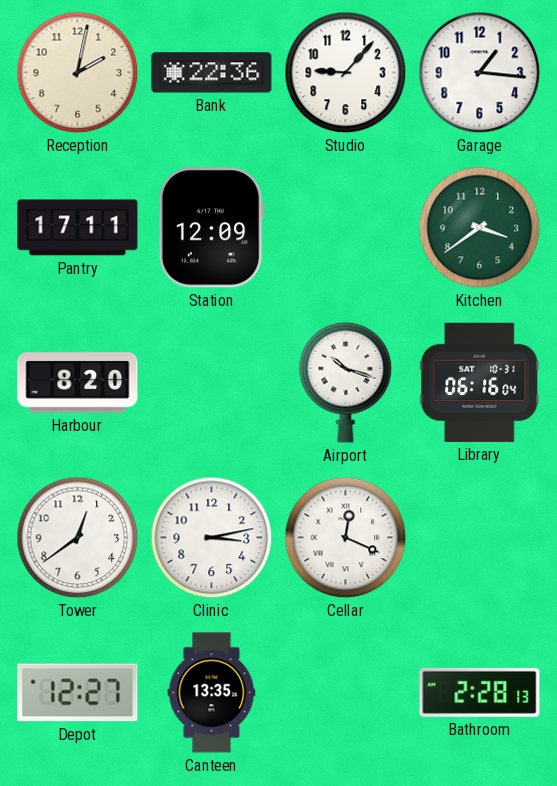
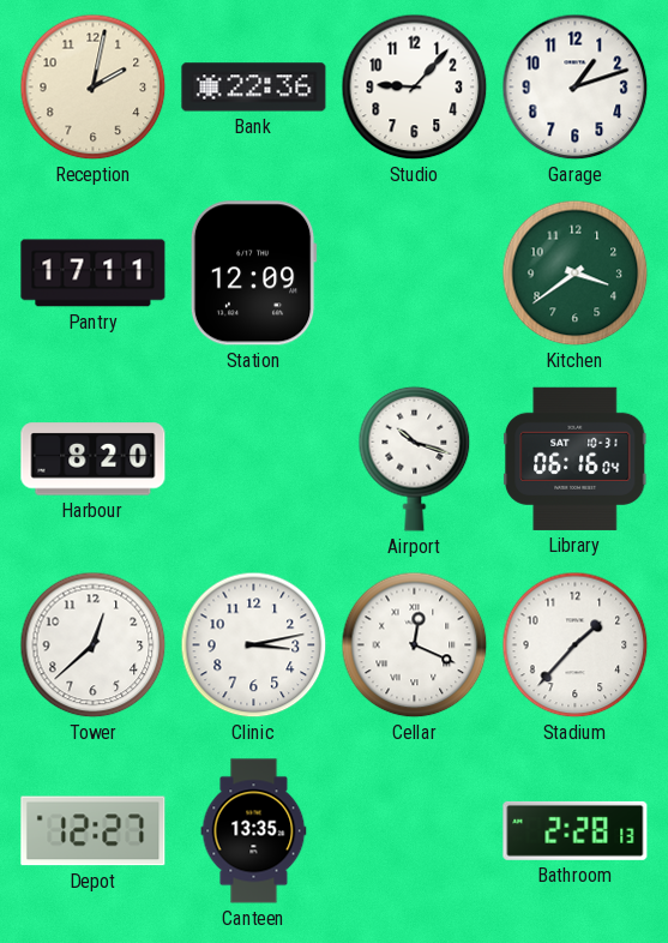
Garage: 1:16 -> 1:12
Tower: 12:39 -> 12:38
Stadium: none -> 1:37
